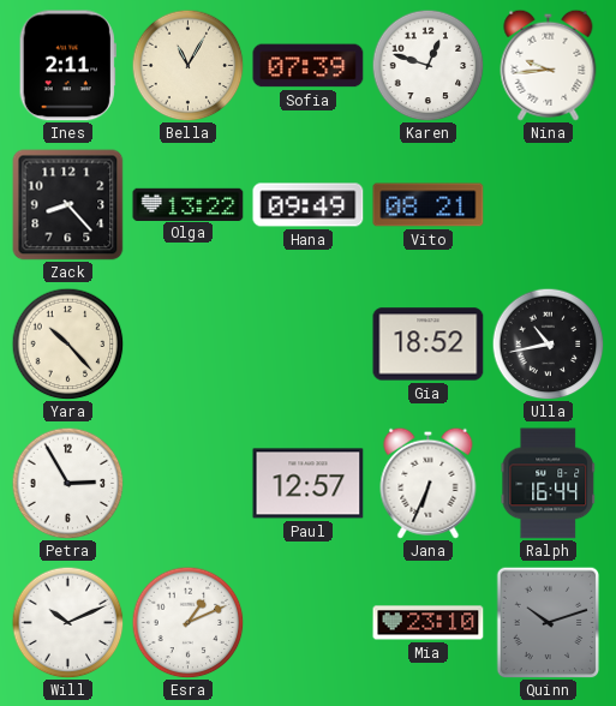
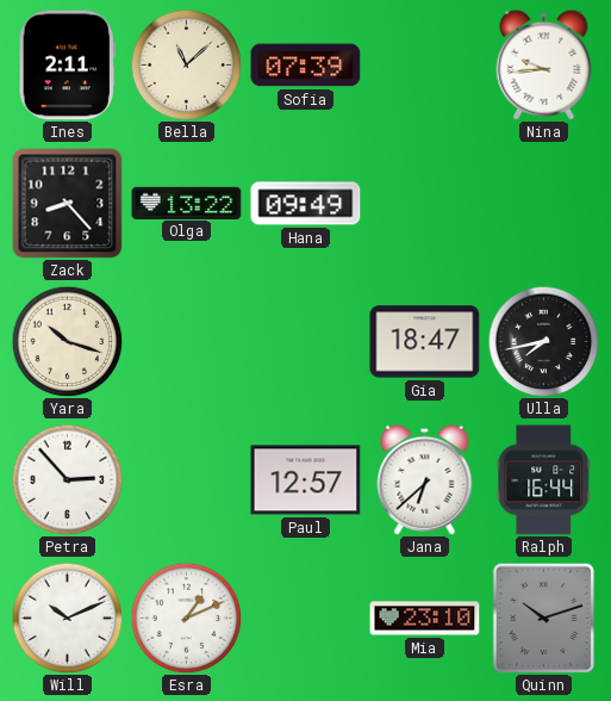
Bella: 11:05 -> 11:08
Karen: 12:48 -> none
Vito: 08:21 -> none
Yara: 10:23 -> 10:18
Gia: 18:52 -> 18:47
Ulla: 10:43 -> 7:43
Petra: 2:55 -> 2:53
Jana: 6:34 -> 6:38
